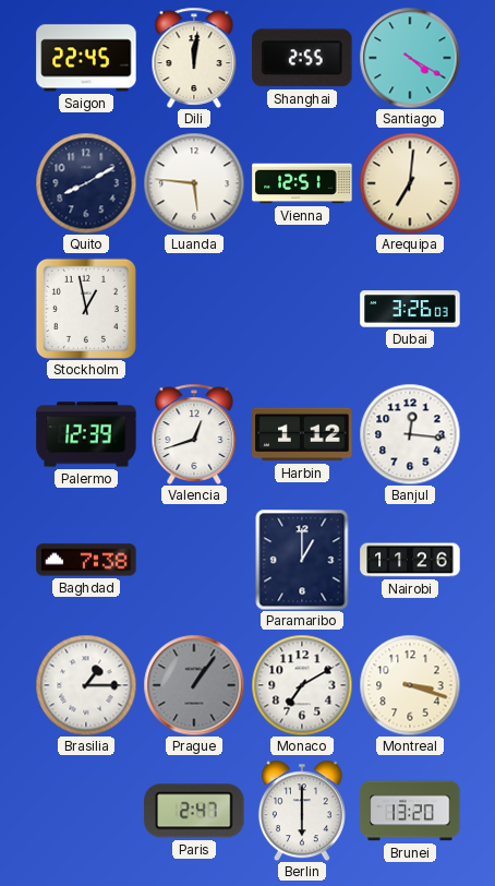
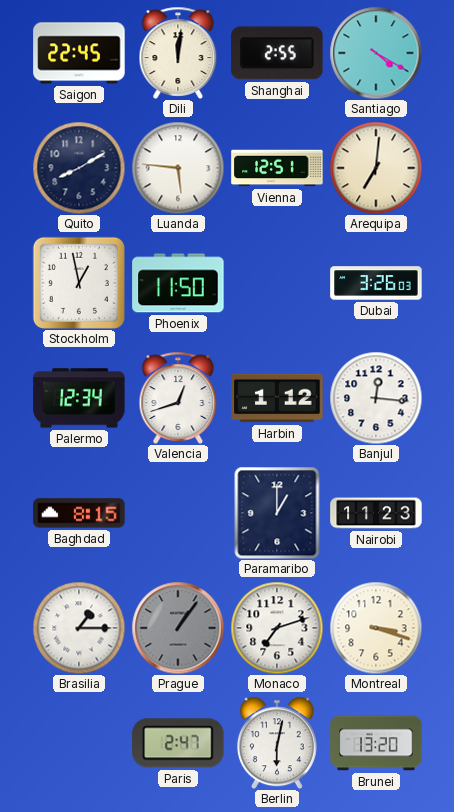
Phoenix: none -> 11:50
Palermo: 12:39 -> 12:34
Baghdad: 7:38 -> 8:15
Nairobi: 11:26 -> 11:23
Monaco: 7:10 -> 7:12
Berlin: 6:00 -> 6:02
